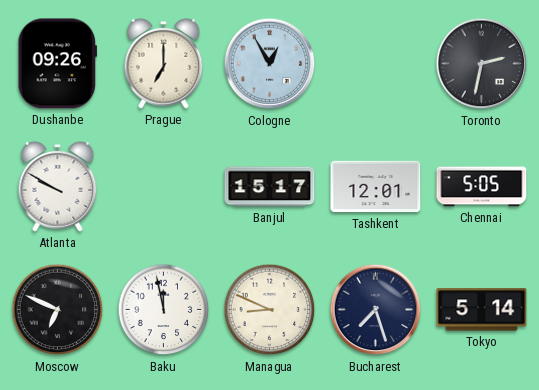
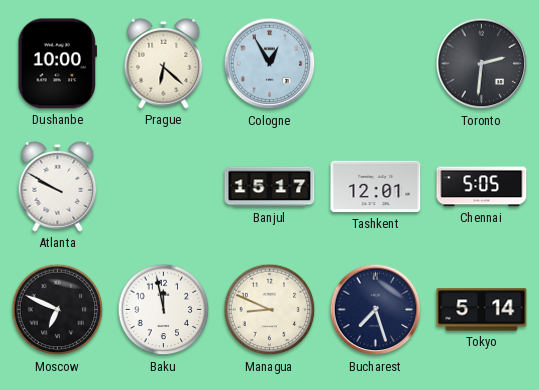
Dushanbe: 09:26 -> 10:00
Prague: 7:00 -> 6:22
Toronto: 2:32 -> 2:31
